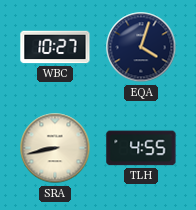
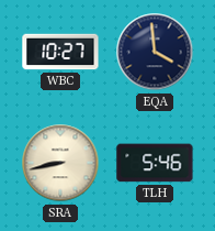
EQA: 4:03 -> 3:59
TLH: 4:55 -> 5:46
